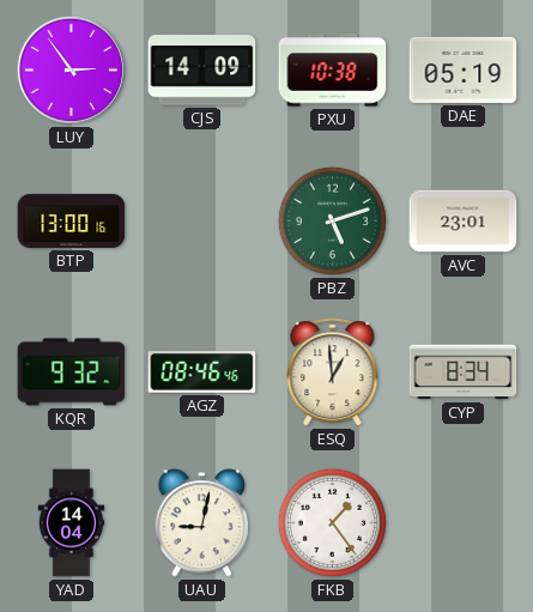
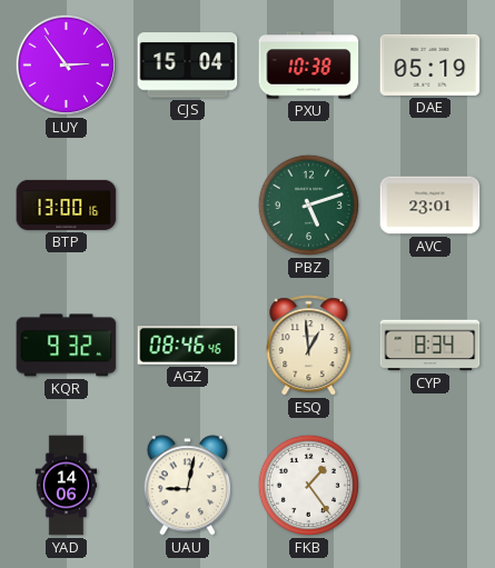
CJS: 14:09 -> 15:04
YAD: 14:04 -> 14:06
